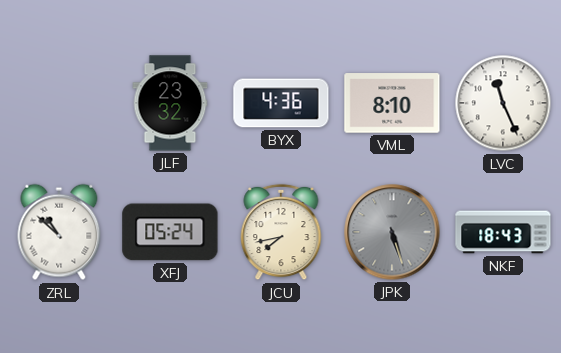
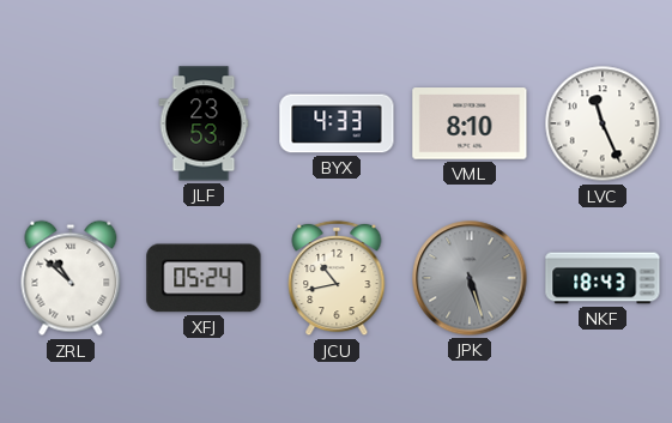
JLF: 23:32 -> 23:53
BYX: 4:36 -> 4:33
JCU: 7:43 -> 10:43
